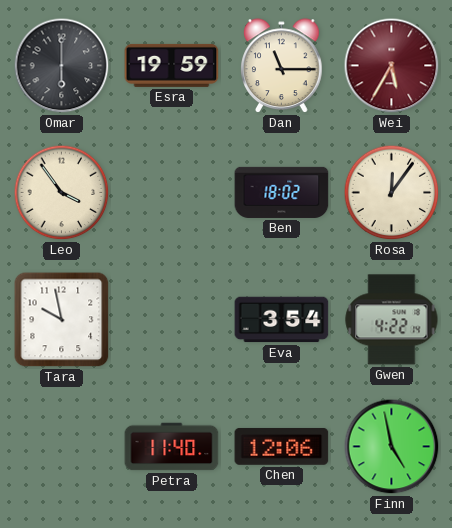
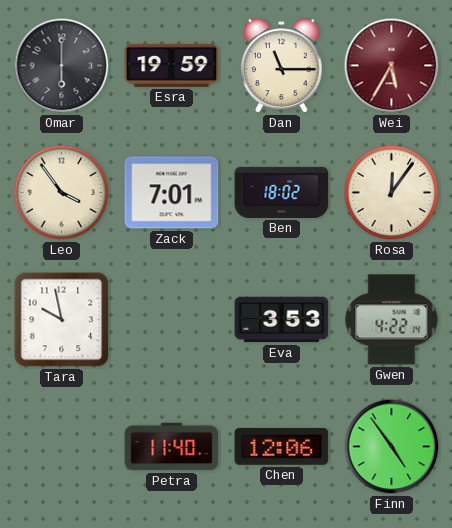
Zack: none -> 7:01
Eva: 3:54 -> 3:53
Finn: 4:58 -> 4:54
